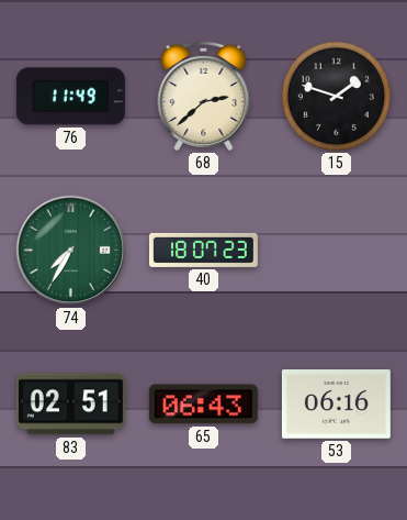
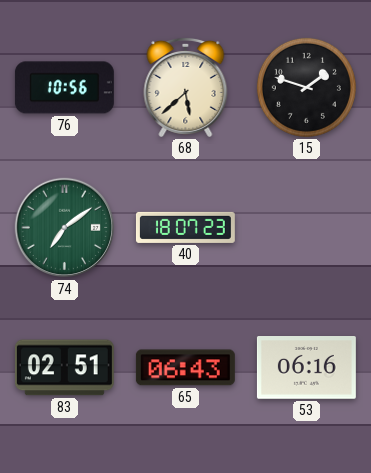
76: 11:49 -> 10:56
68: 2:38 -> 5:38
74: 7:35 -> 7:09
